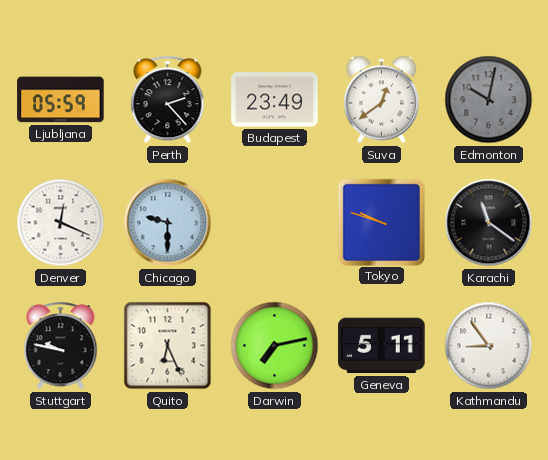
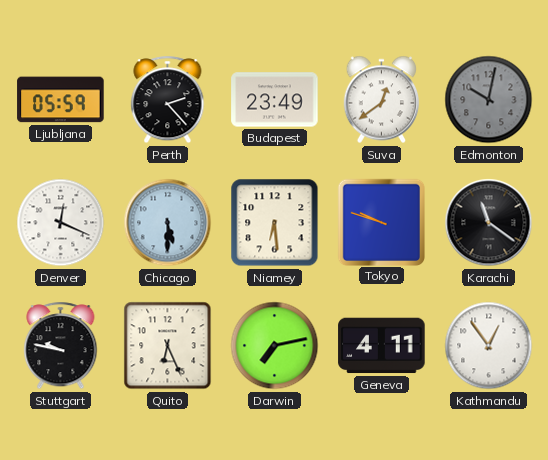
Chicago: 9:30 -> 5:30
Niamey: none -> 6:29
Geneva: 5:11 -> 4:11
Kathmandu: 8:54 -> 12:54
